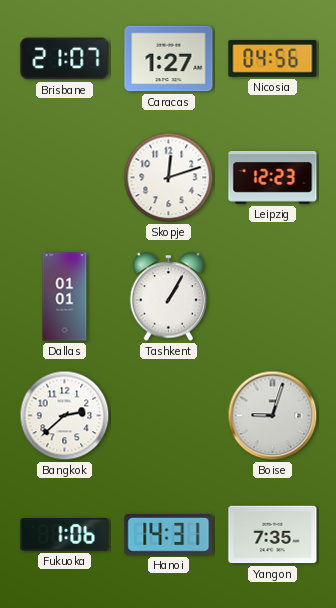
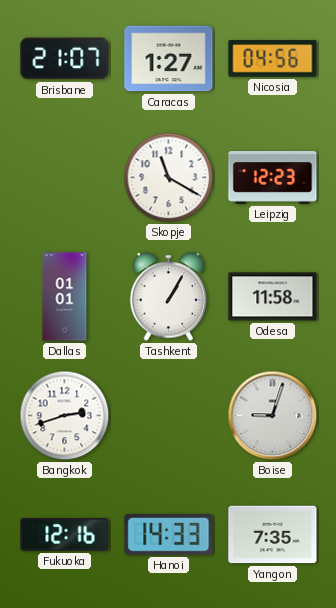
Skopje: 12:12 -> 11:20
Odesa: none -> 11:58
Bangkok: 2:38 -> 2:42
Fukuoka: 1:06 -> 12:16
Hanoi: 14:31 -> 14:33
